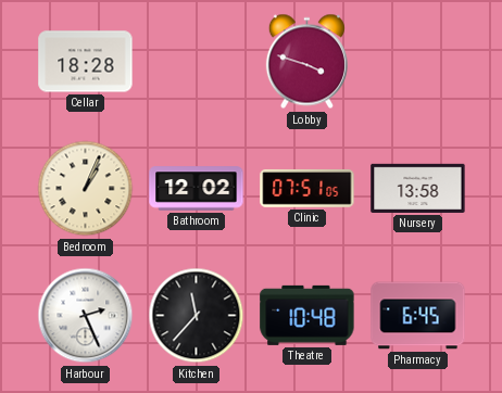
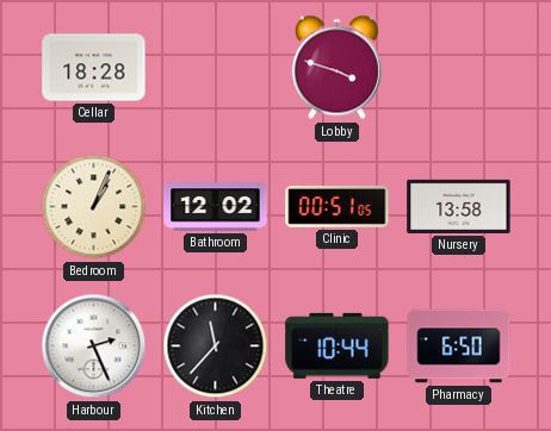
Clinic: 07:51 -> 00:51
Theatre: 10:48 -> 10:44
Pharmacy: 6:45 -> 6:50
